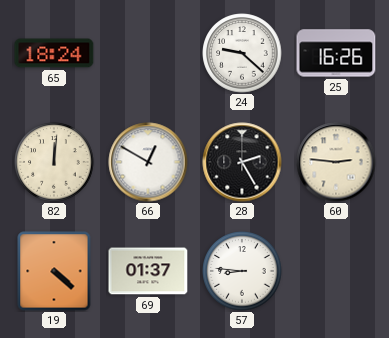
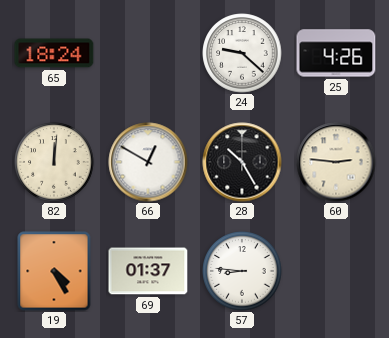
25: 16:26 -> 4:26
28: 2:25 -> 10:25
19: 4:22 -> 4:25
